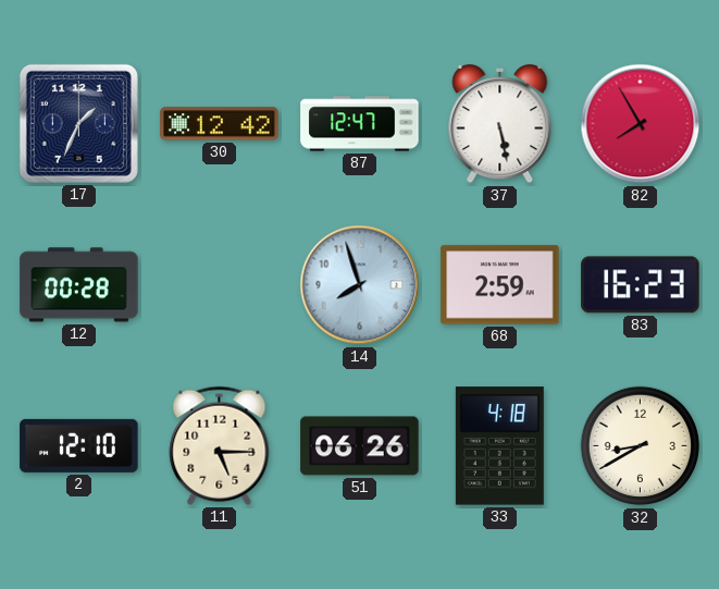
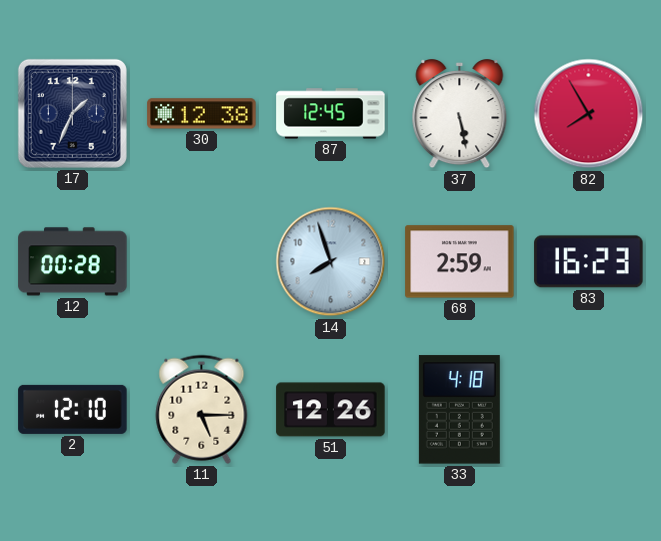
30: 12:42 -> 12:38
87: 12:47 -> 12:45
51: 06:26 -> 12:26
32: 8:40 -> none
